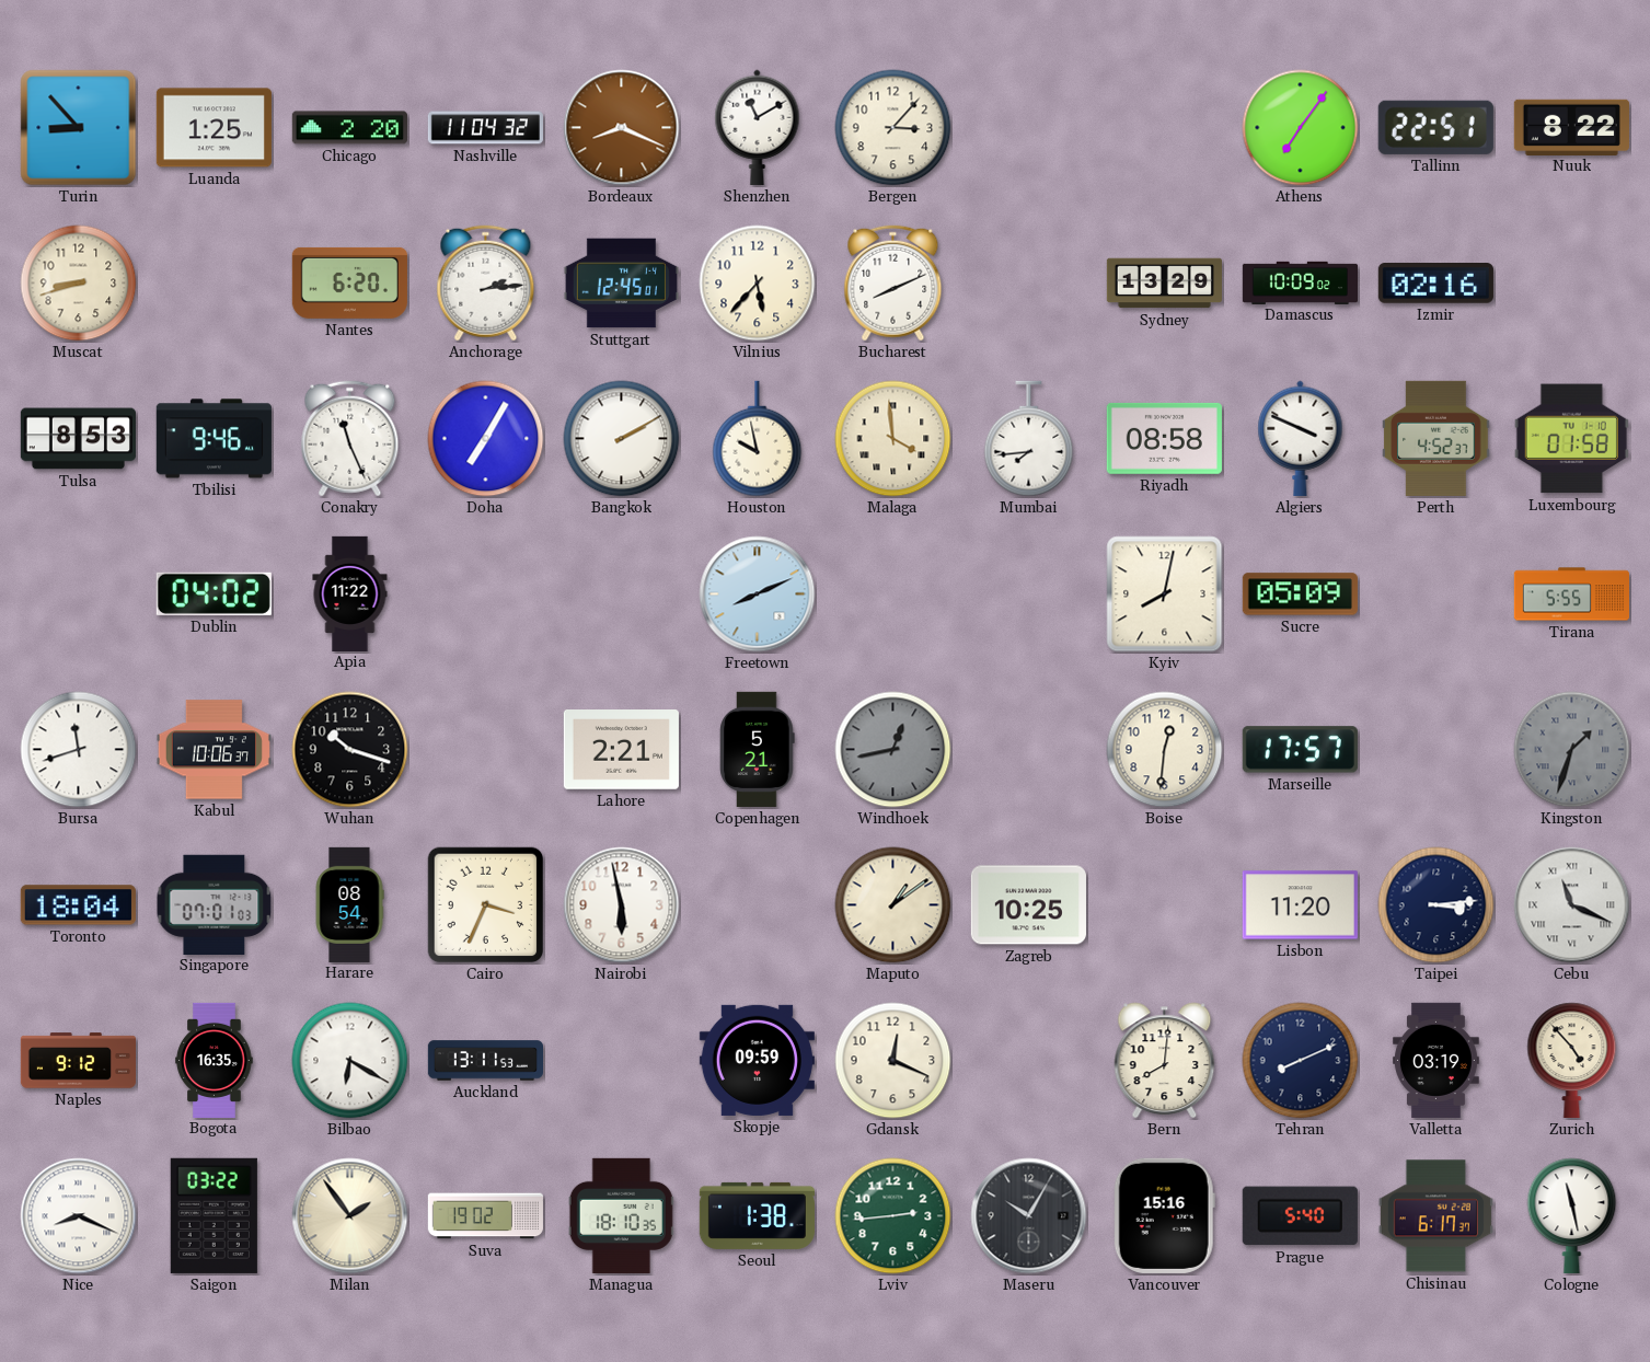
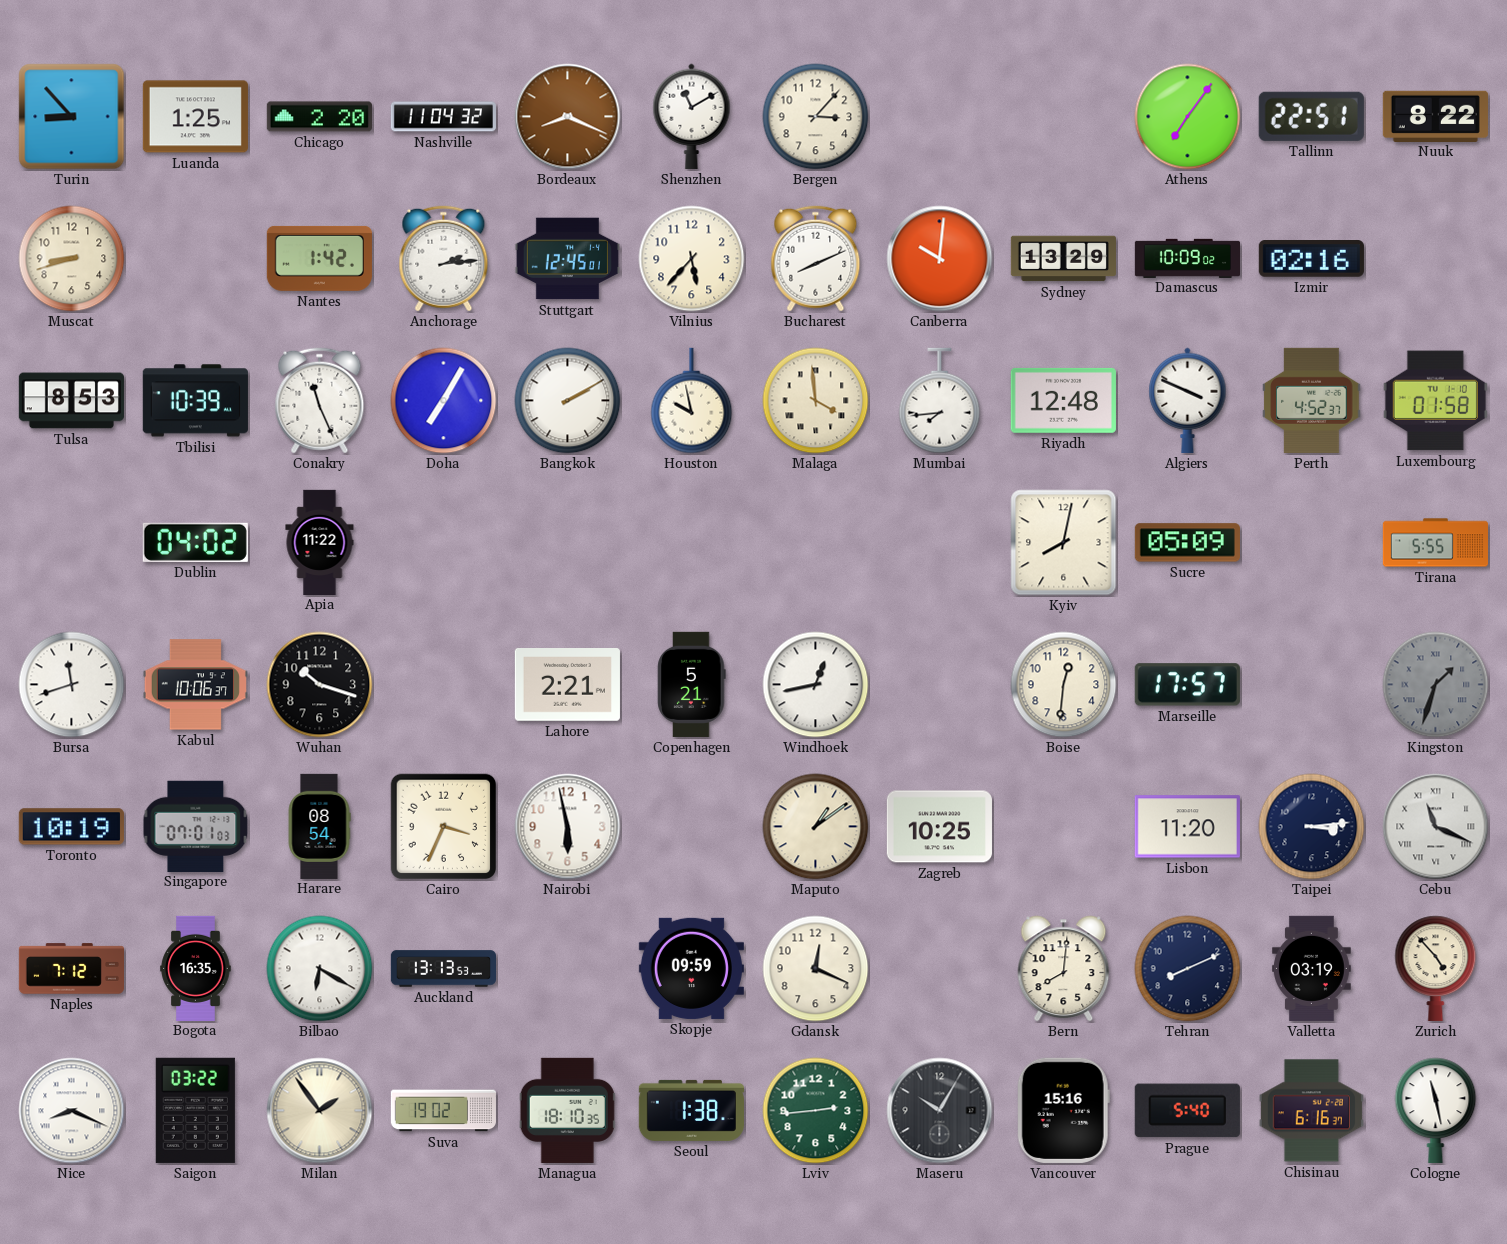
Nantes: 6:20 -> 1:42
Canberra: none -> 10:01
Tbilisi: 9:46 -> 10:39
Riyadh: 08:58 -> 12:48
Freetown: 8:11 -> none
Windhoek dial: grey -> white
Toronto: 18:04 -> 10:19
Naples: 9:12 -> 7:12
Auckland: 13:11 -> 13:13
Chisinau: 6:17 -> 6:16
